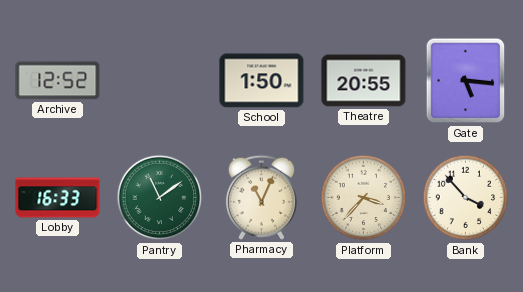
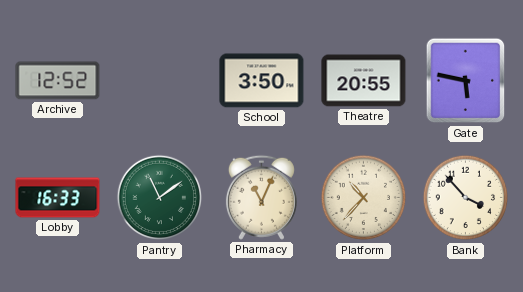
School: 1:50 -> 3:50
Gate: 5:16 -> 5:47
Platform: 3:37 -> 10:37
